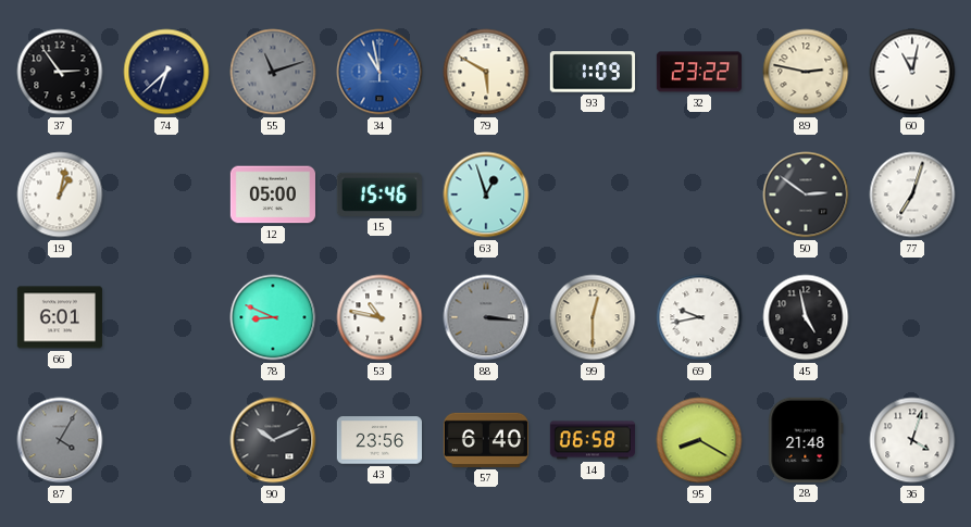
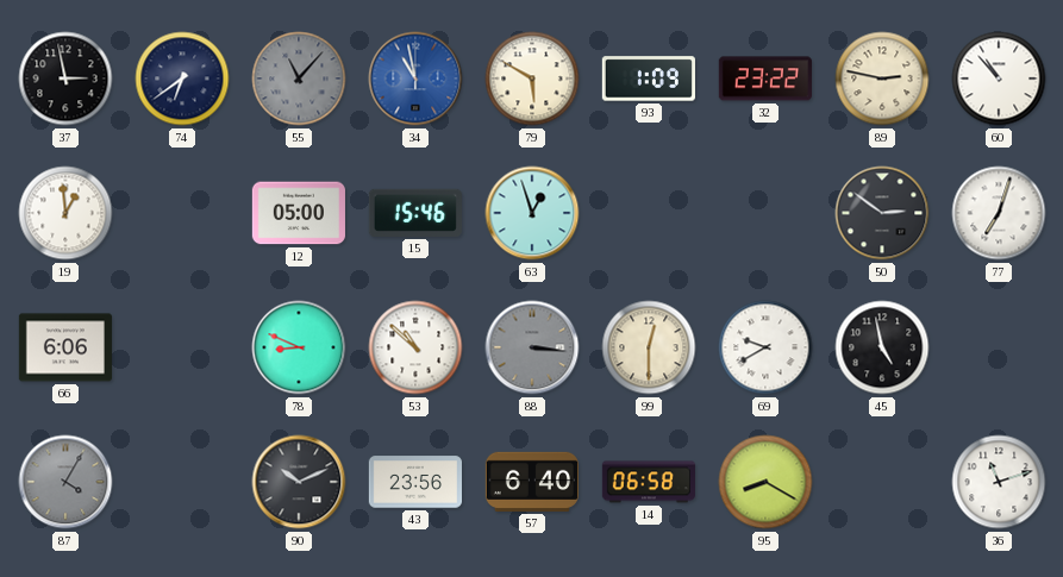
37: 2:54 -> 2:58
74: 6:38 -> 6:39
55: 11:12 -> 11:07
60: 11:02 -> 10:53
19: 1:02 -> 12:59
66: 6:01 -> 6:06
53: 10:47 -> 10:52
69: 9:43 -> 9:40
28: 21:48 -> none
36: 4:03 -> 11:12
